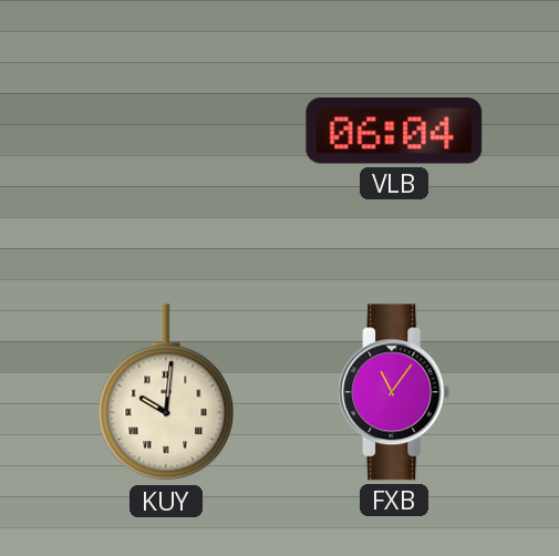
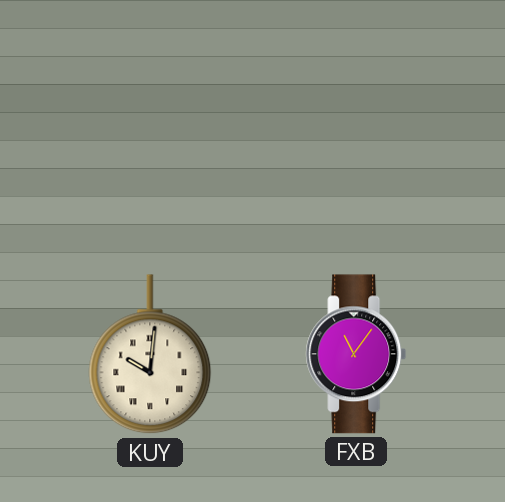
VLB: 06:04 -> none
